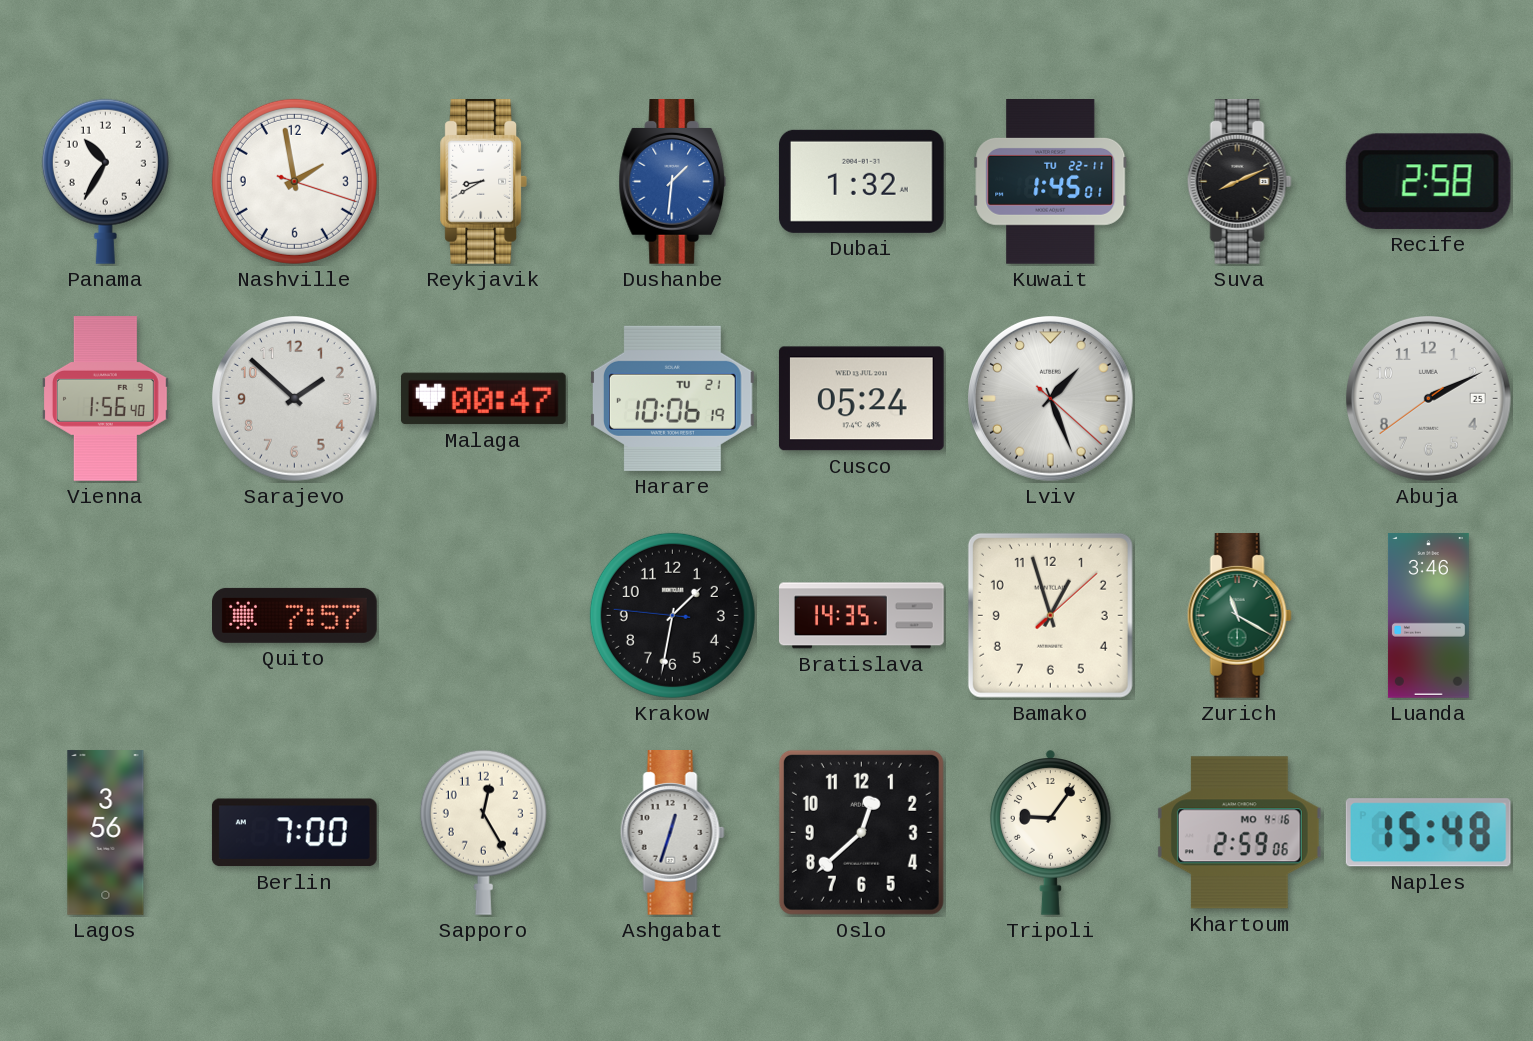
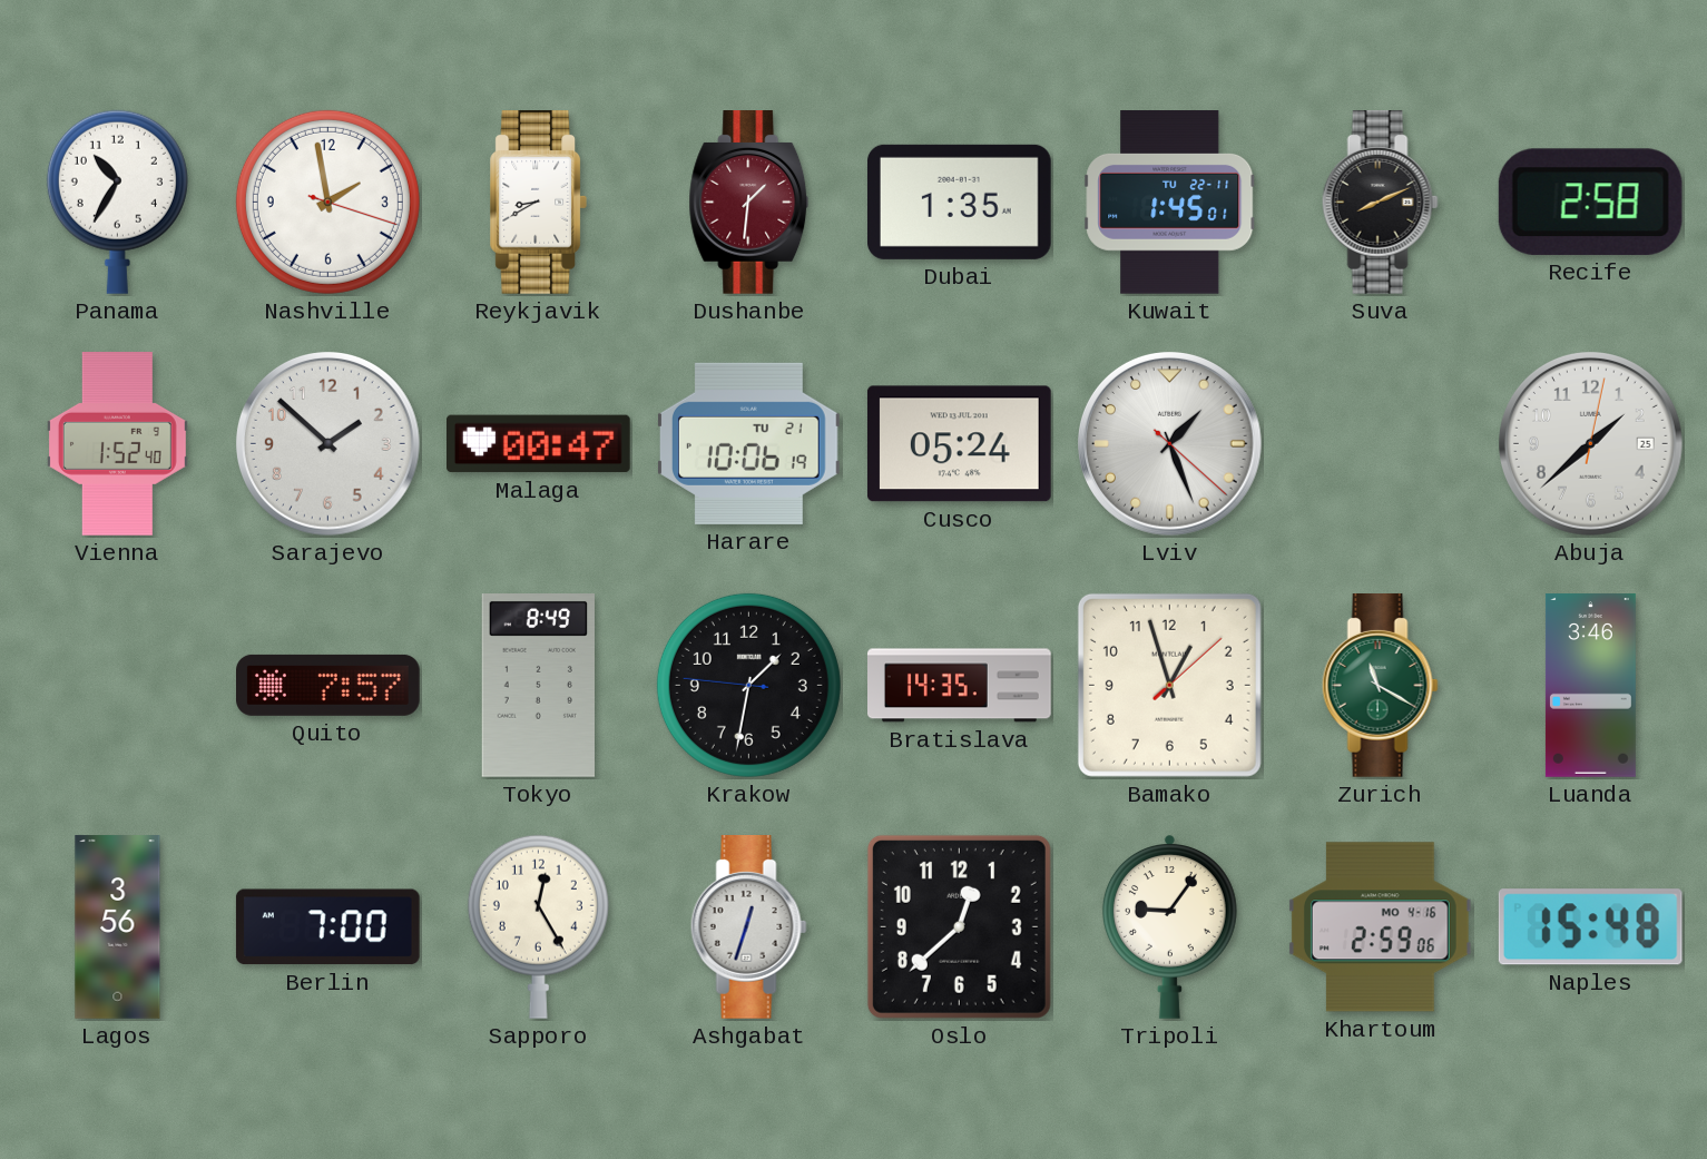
Dushanbe dial: blue -> burgundy
Dubai: 1:32 -> 1:35
Vienna: 1:56 -> 1:52
Abuja: 2:10 -> 1:38
Tokyo: none -> 8:49
